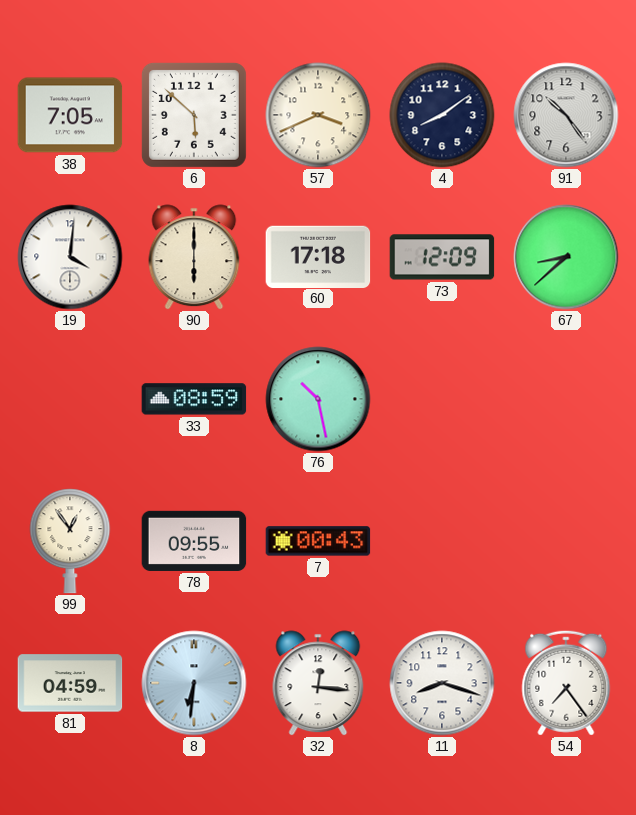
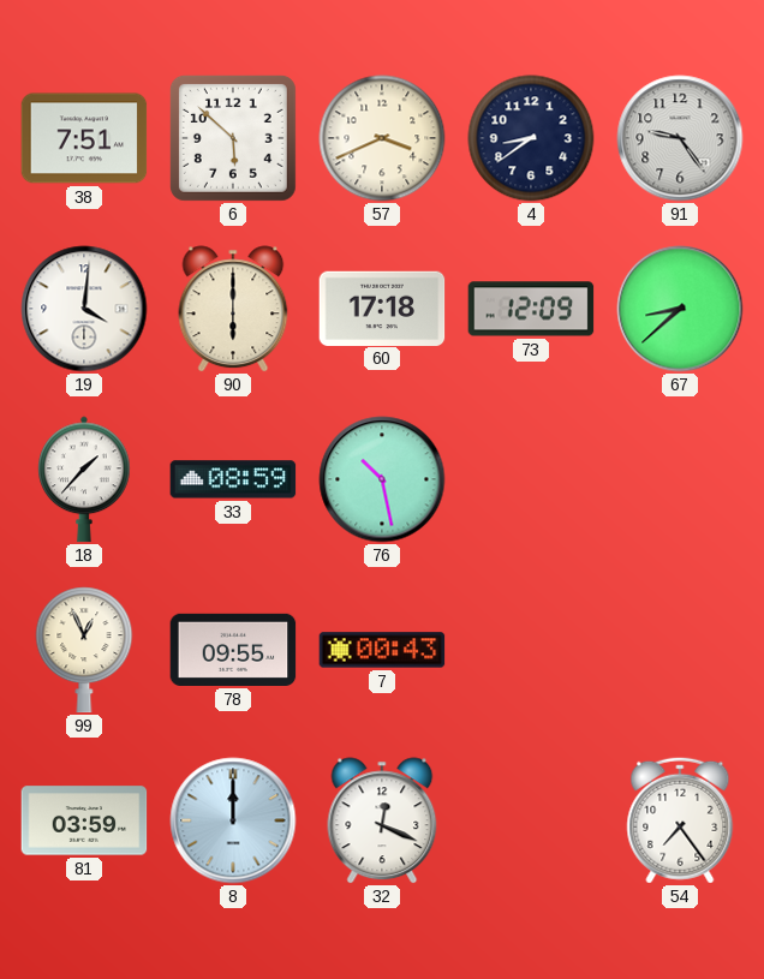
38: 7:05 -> 7:51
4: 8:09 -> 8:39
91: 10:24 -> 9:24
18: none -> 1:37
99: 12:54 -> 12:56
81: 04:59 -> 03:59
8: 6:31 -> 12:00
32: 12:16 -> 12:19
11: 8:18 -> none
